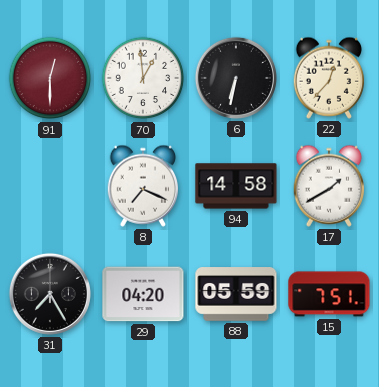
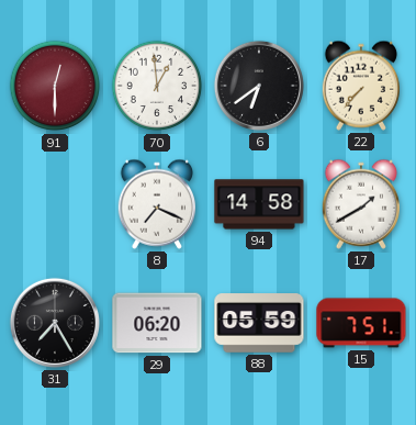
6: 6:32 -> 6:39
22: 12:37 -> 7:37
29: 04:20 -> 06:20
